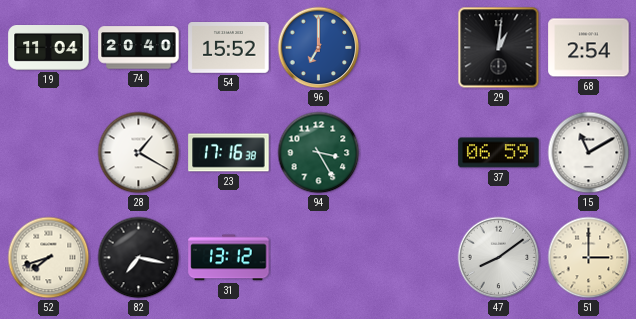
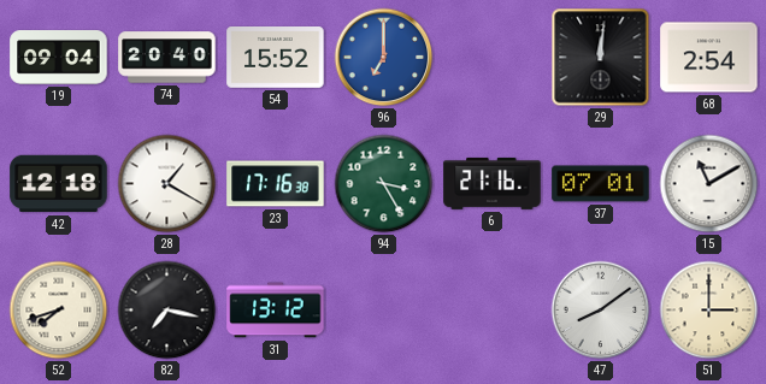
19: 11:04 -> 09:04
29: 1:01 -> 12:01
42: none -> 12:18
6: none -> 21:16
37: 06:59 -> 07:01
